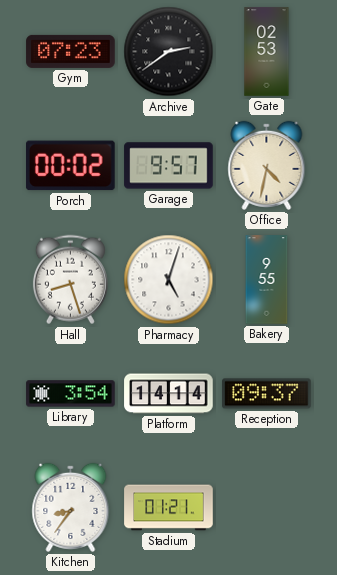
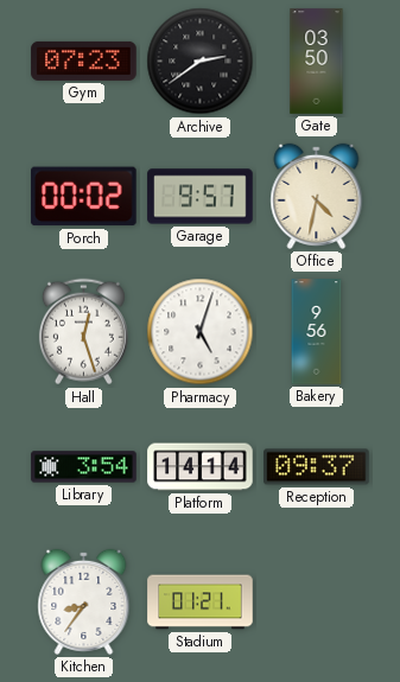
Gate: 02:53 -> 03:50
Hall: 8:27 -> 12:27
Bakery: 9:55 -> 9:56
